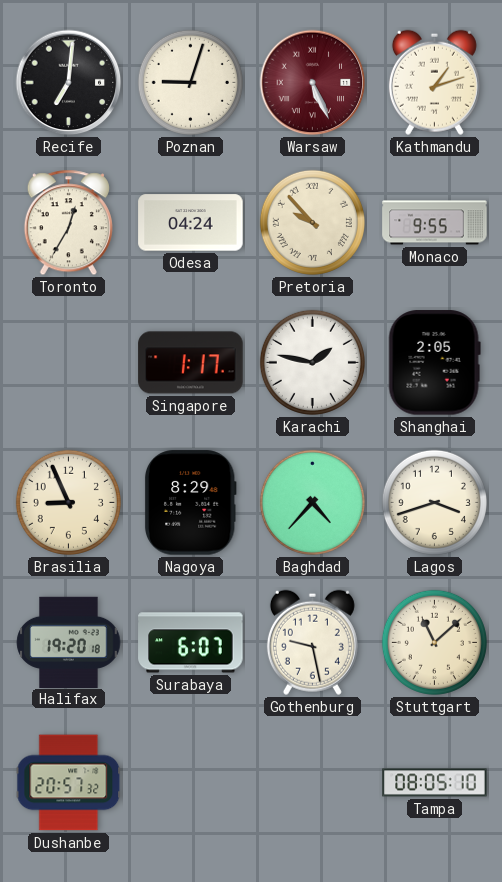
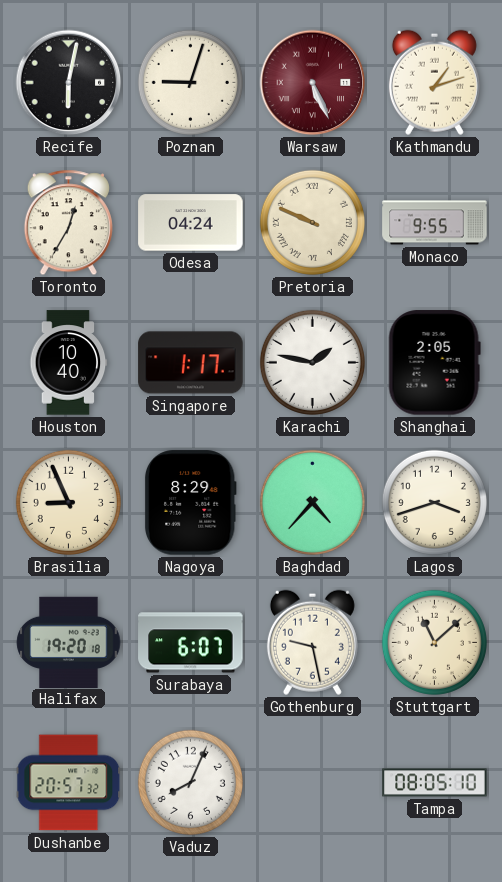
Recife: 7:01 -> 6:02
Pretoria: 9:53 -> 9:49
Houston: none -> 10:40
Vaduz: none -> 8:04
